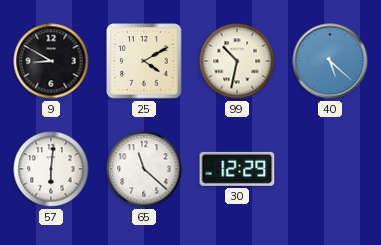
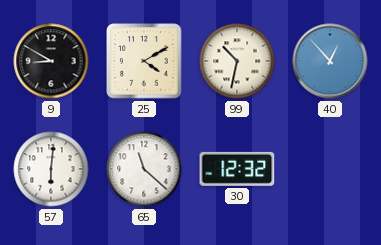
40: 5:22 -> 12:53
30: 12:29 -> 12:32
